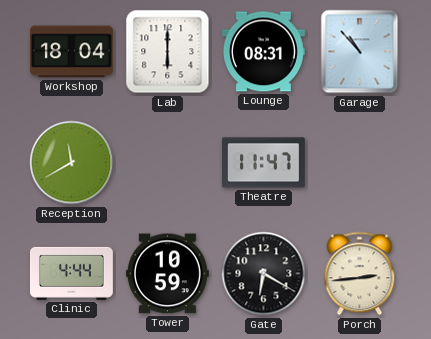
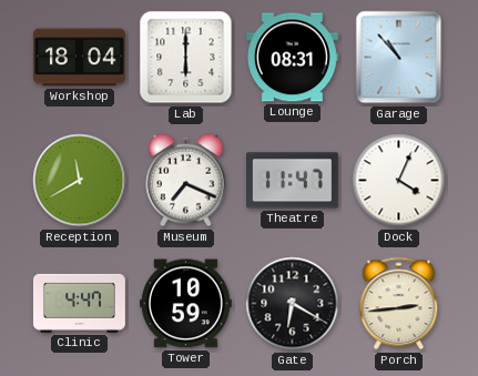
Museum: none -> 7:19
Dock: none -> 4:04
Clinic: 4:44 -> 4:47
